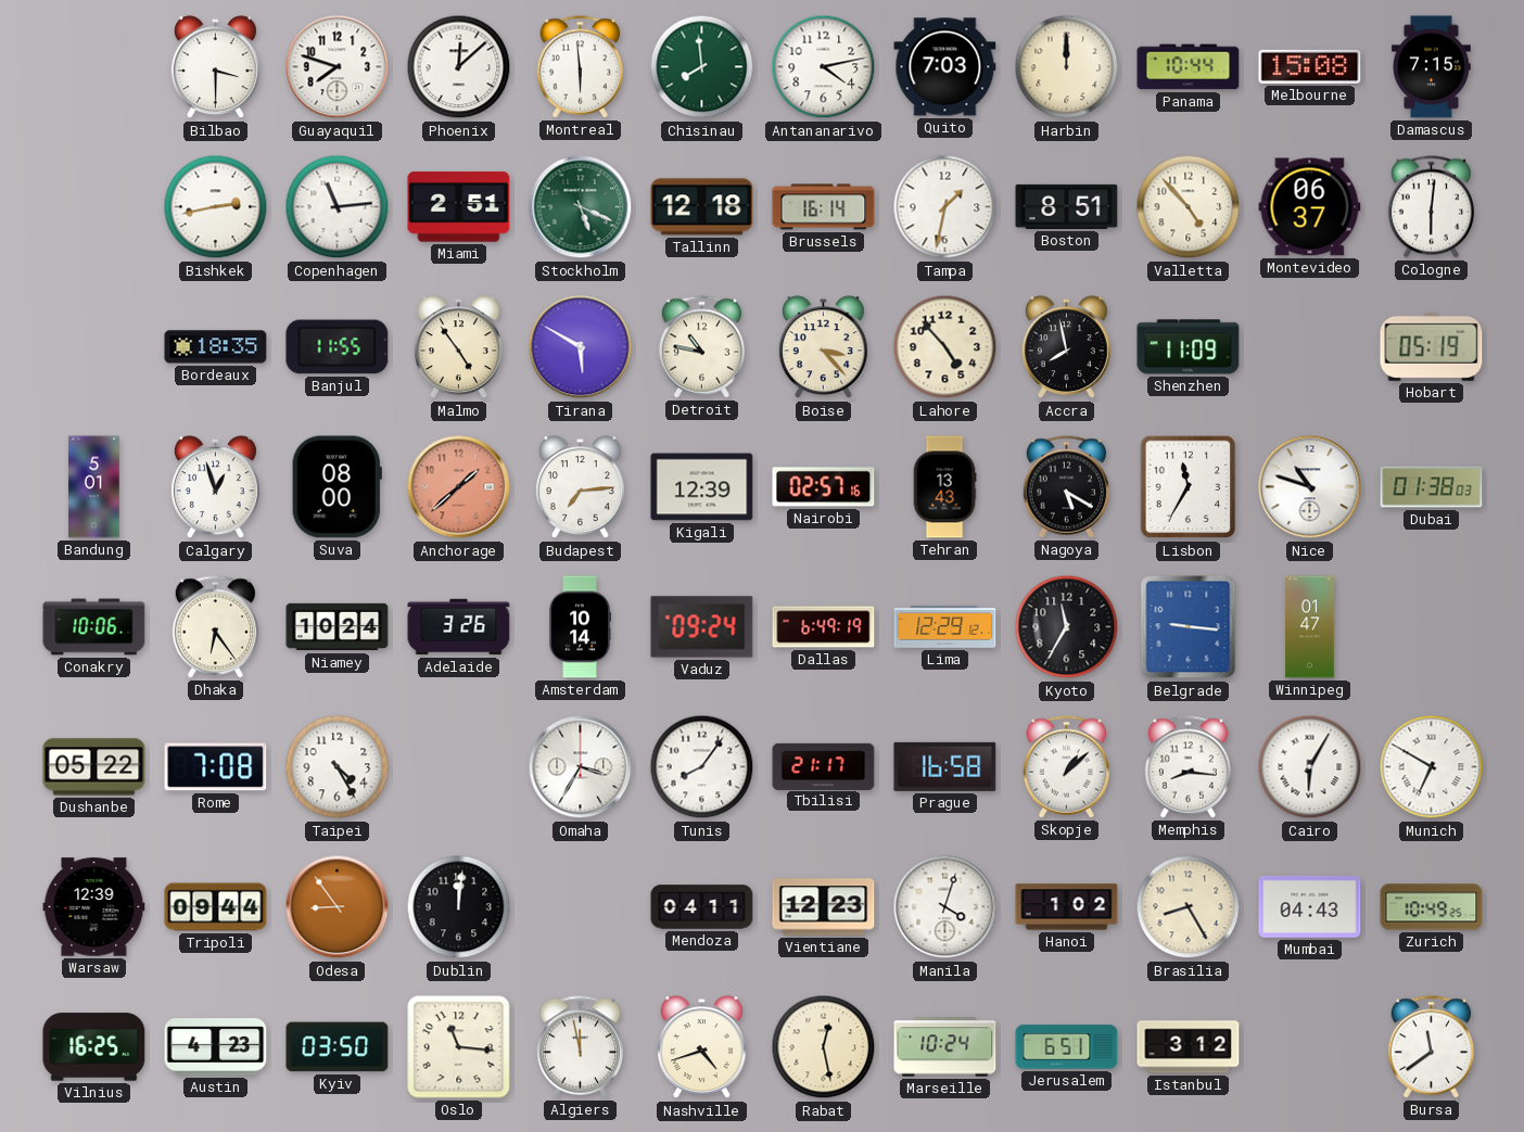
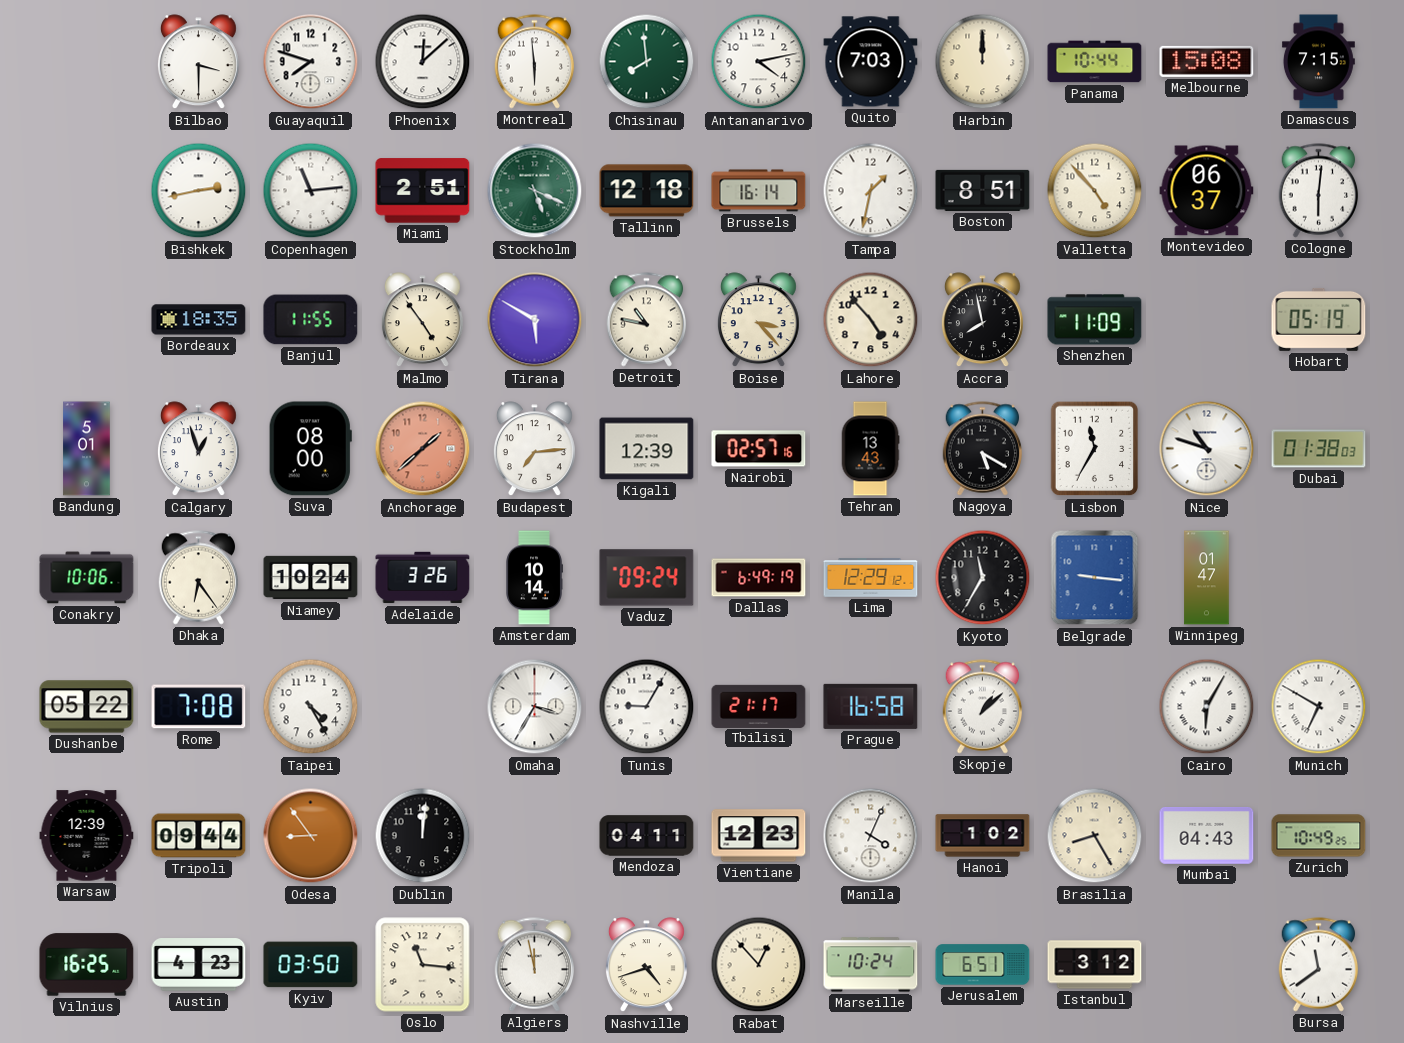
Tunis: 8:06 -> 9:05
Memphis: 8:16 -> none
Manila: 4:03 -> 4:04
Rabat: 12:28 -> 12:53
